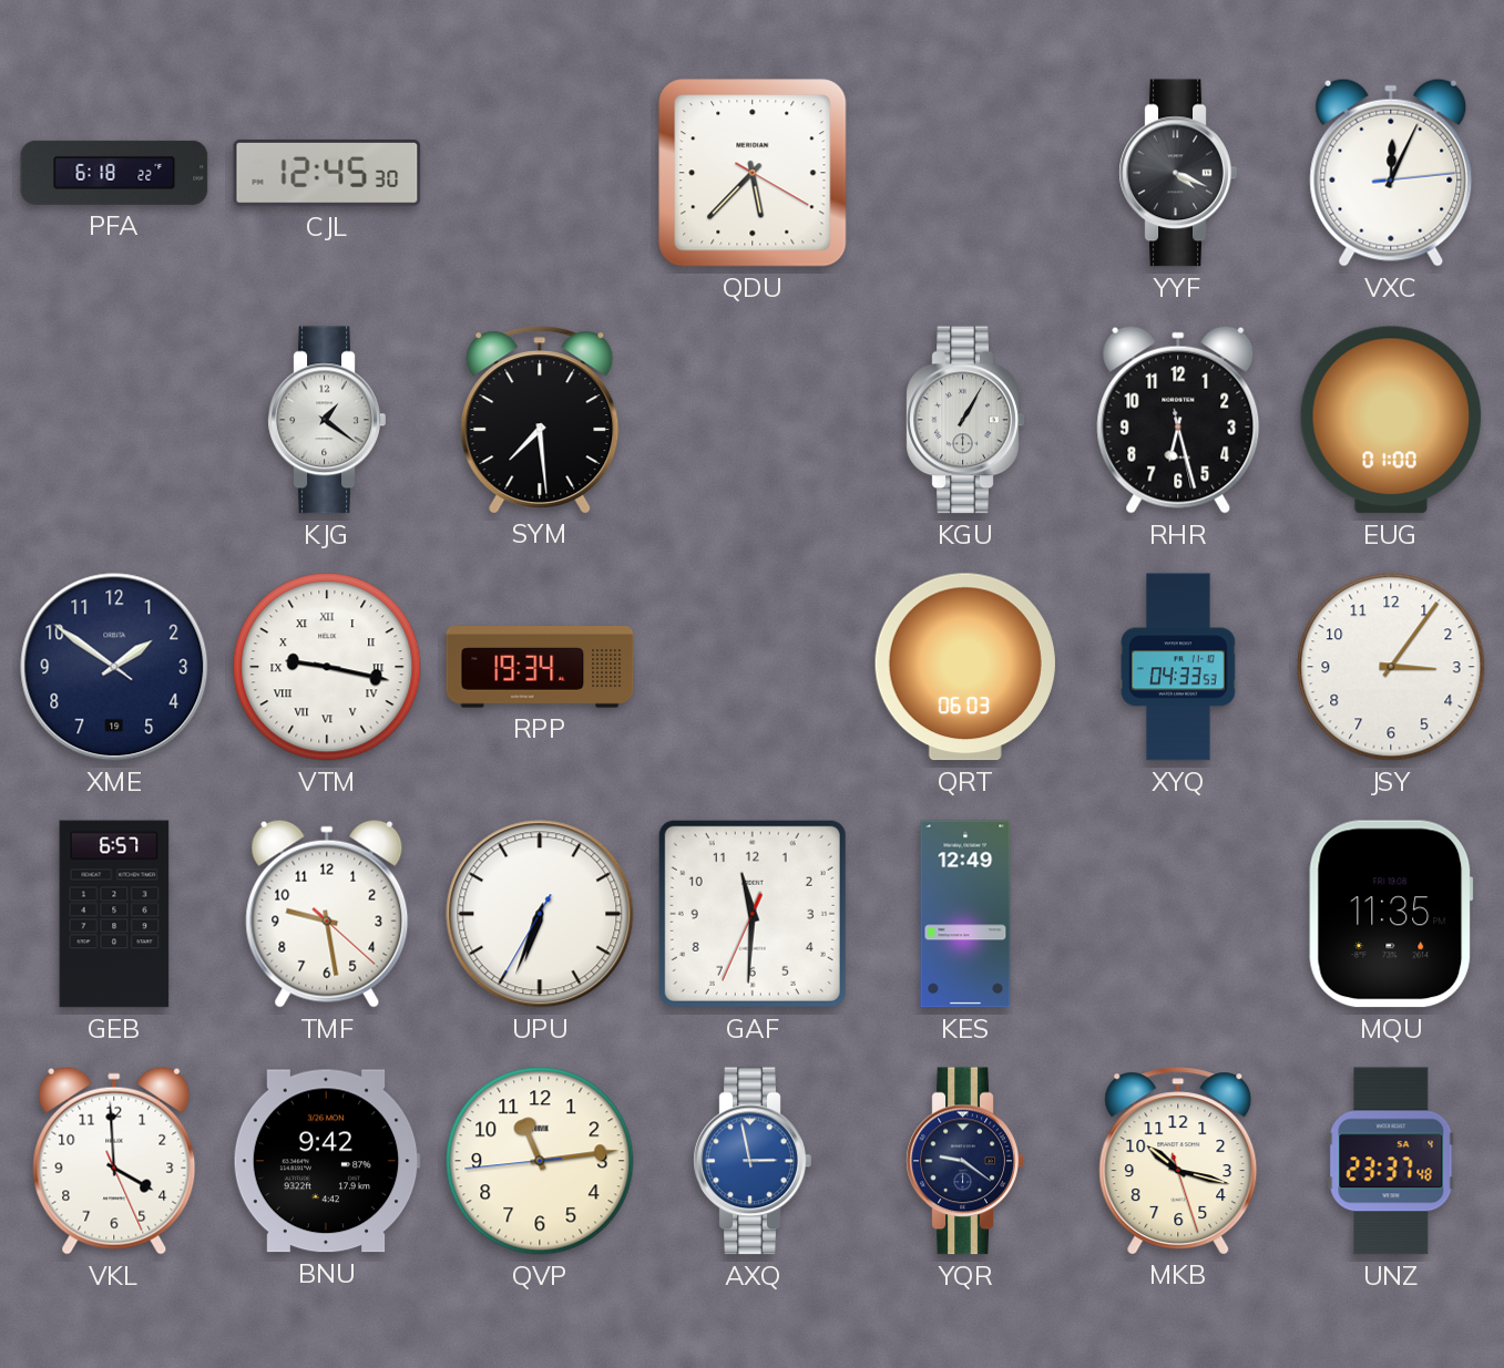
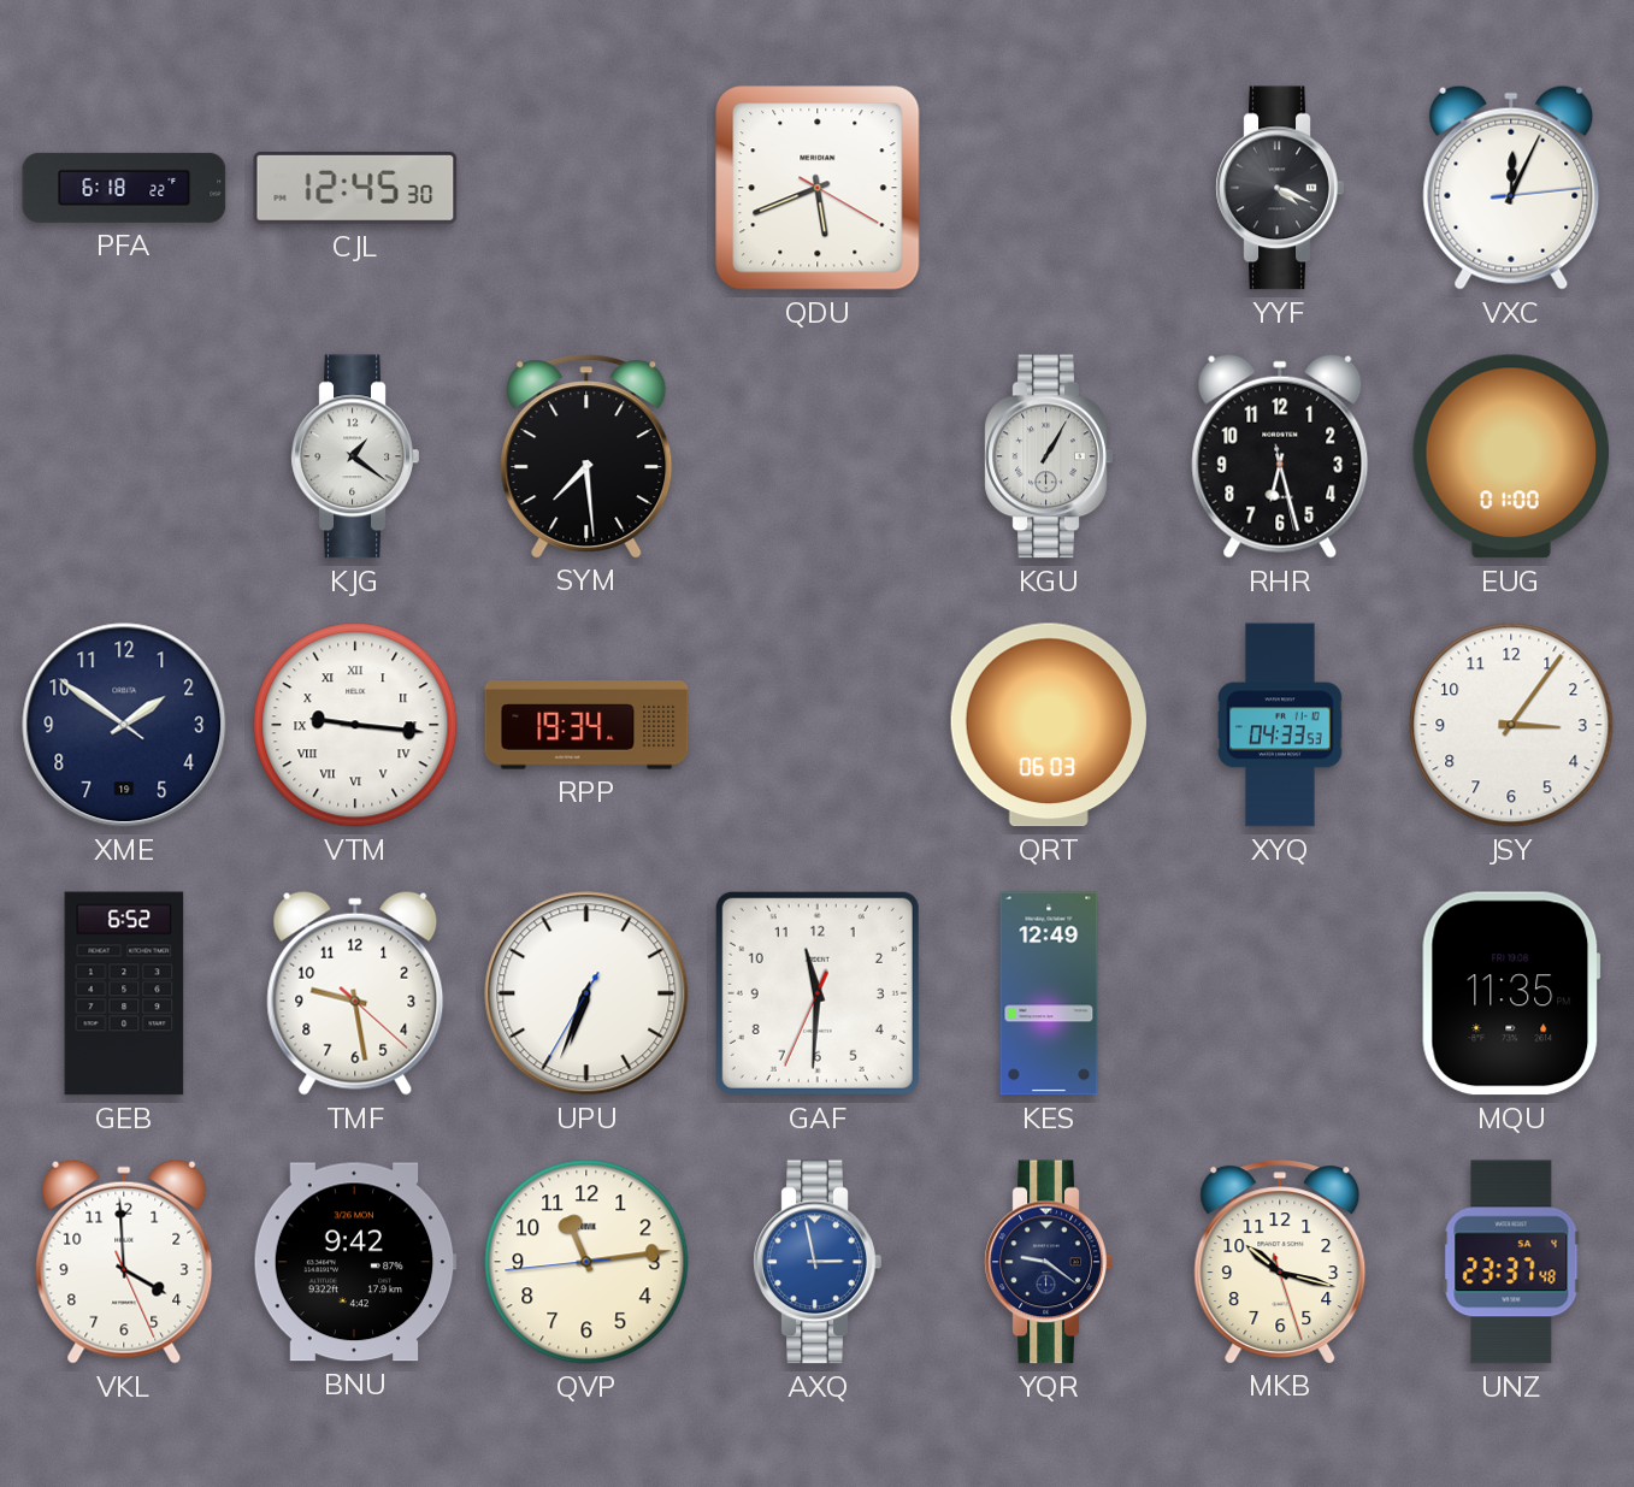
QDU: 5:37 -> 5:41
VTM: 9:17 -> 9:16
GEB: 6:57 -> 6:52
